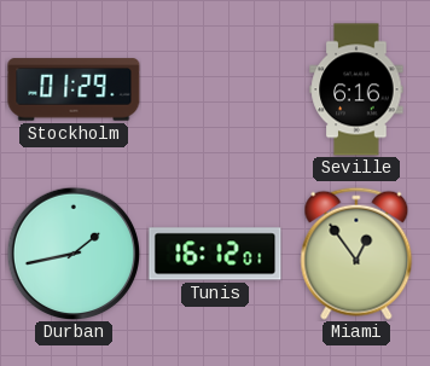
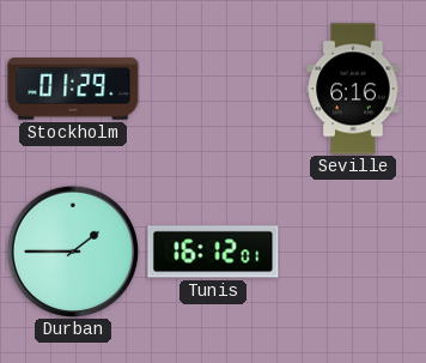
Durban: 1:43 -> 1:45
Miami: 12:54 -> none
